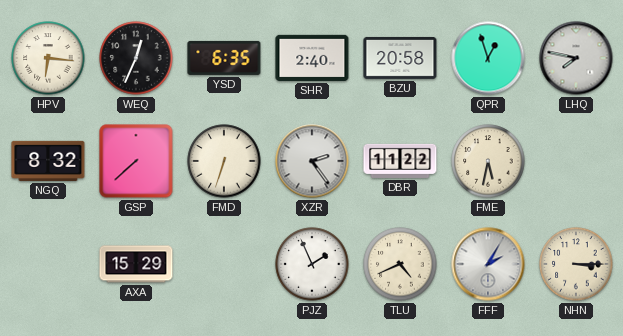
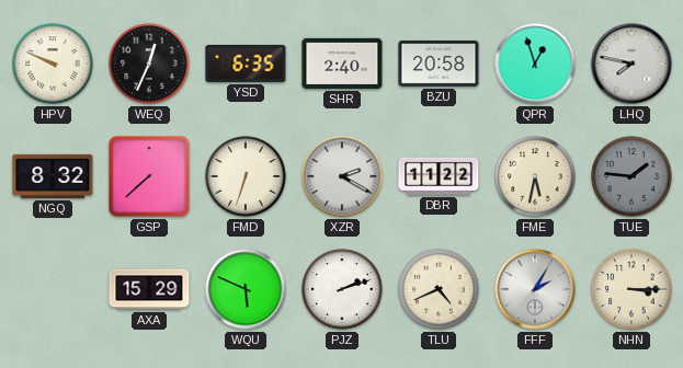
HPV: 6:16 -> 9:49
XZR: 2:24 -> 2:20
TUE: none -> 1:46
WQU: none -> 5:49
PJZ: 1:56 -> 2:12
